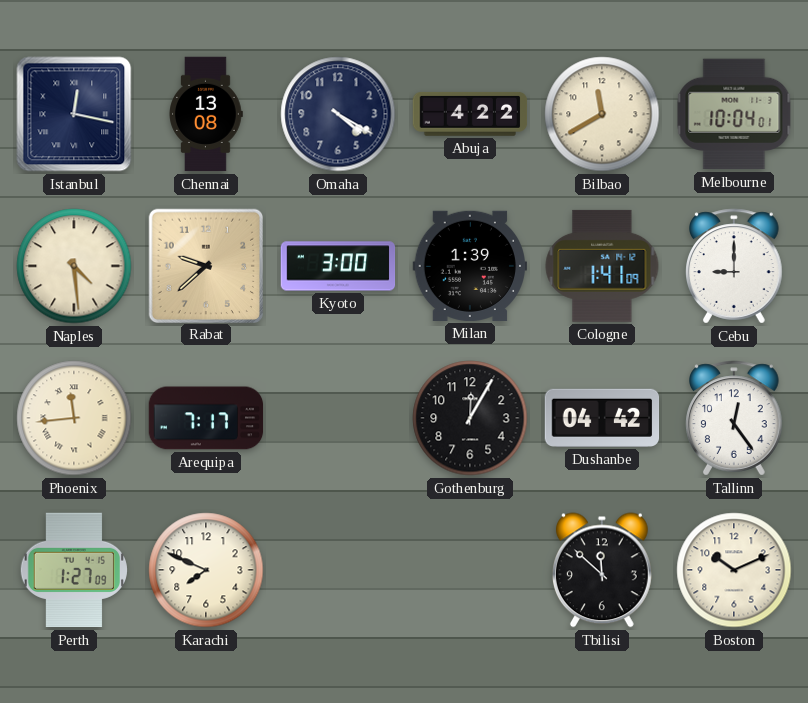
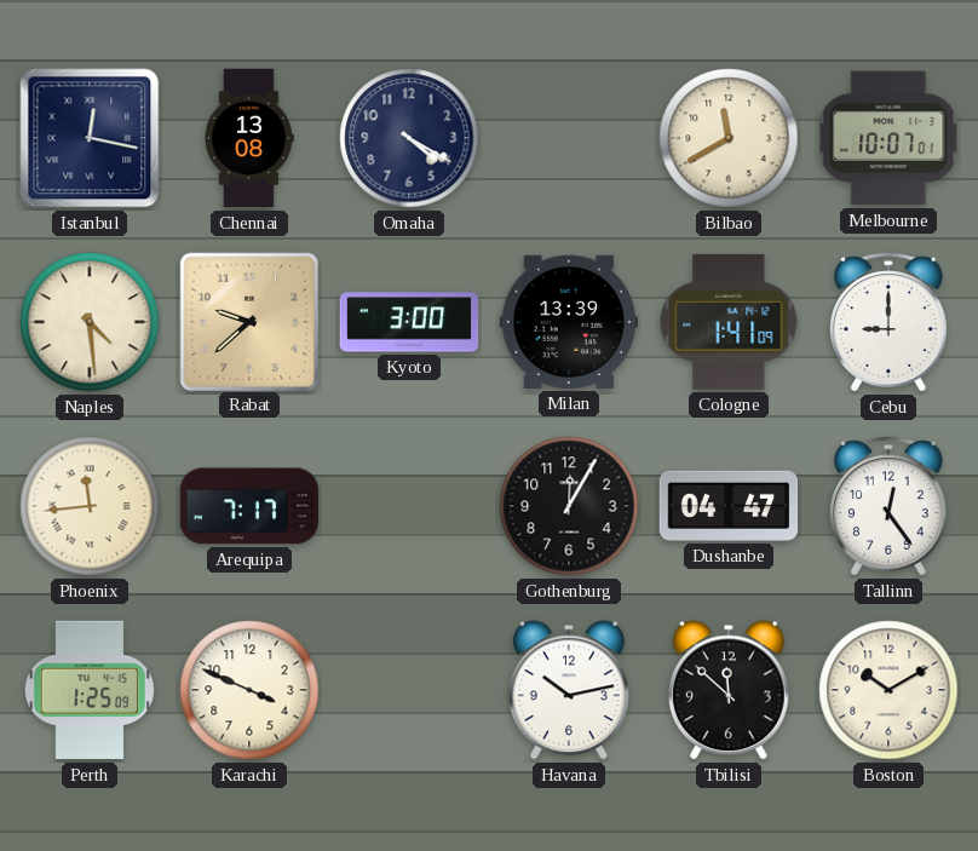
Abuja: 4:22 -> none
Melbourne: 10:04 -> 10:07
Milan: 1:39 -> 13:39
Dushanbe: 04:42 -> 04:47
Perth: 1:27 -> 1:25
Karachi: 7:49 -> 3:49
Havana: none -> 10:13
Boston: 10:11 -> 10:10
